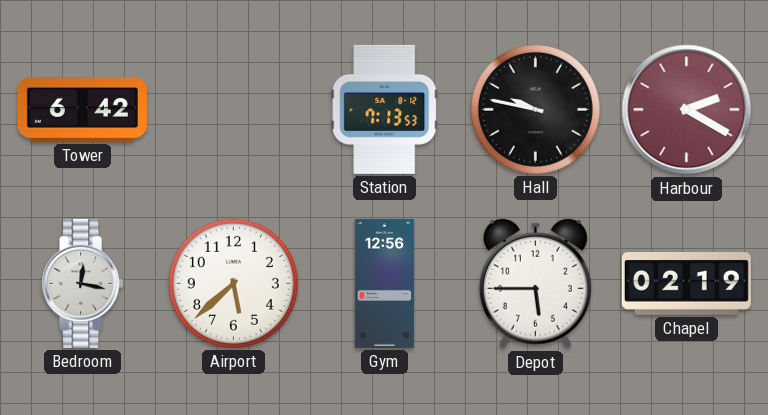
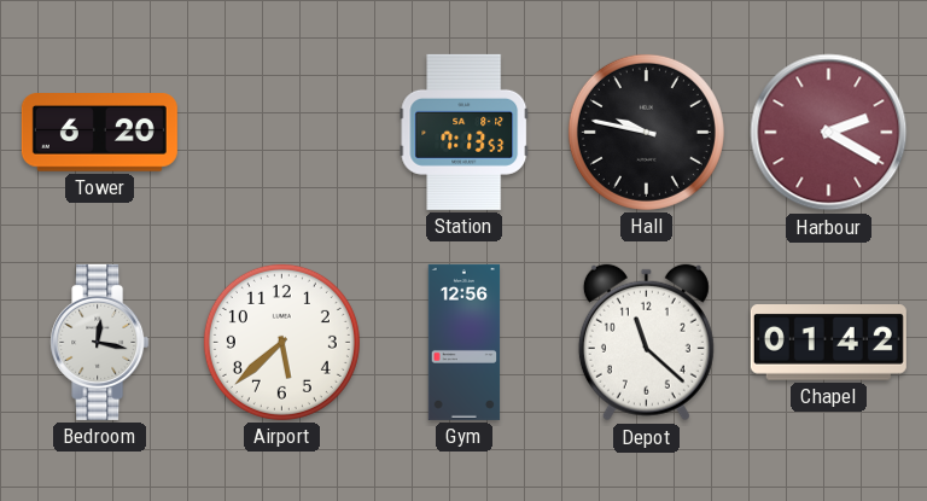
Tower: 6:42 -> 6:20
Depot: 5:45 -> 11:22
Chapel: 02:19 -> 01:42
